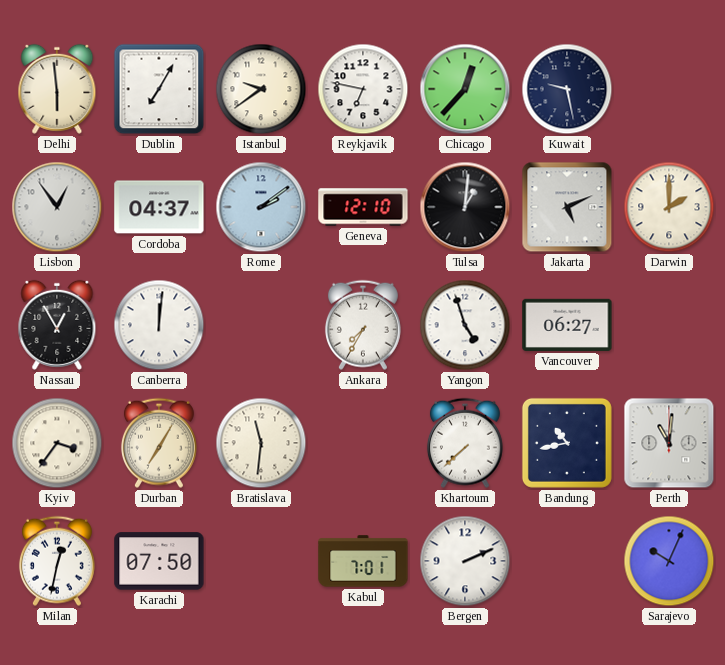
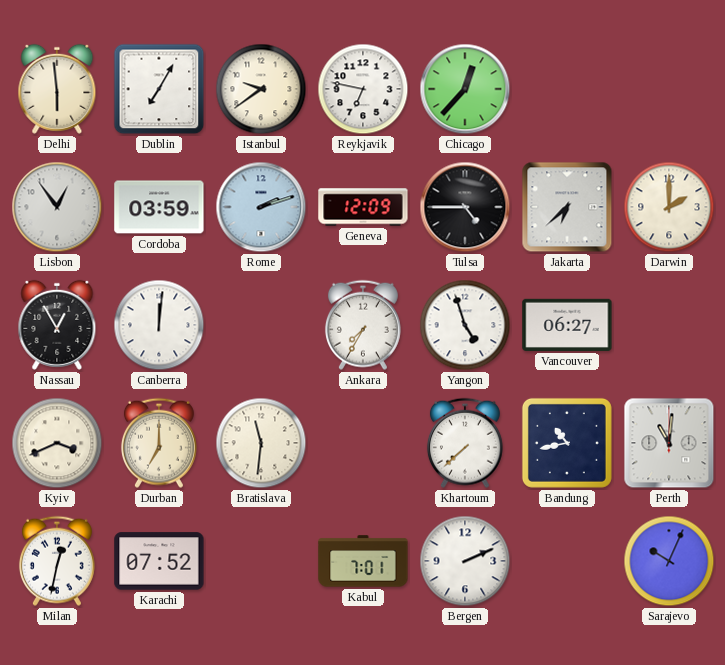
Kuwait: 9:28 -> none
Cordoba: 04:37 -> 03:59
Rome: 2:09 -> 2:12
Geneva: 12:10 -> 12:09
Tulsa: 1:01 -> 4:45
Jakarta: 5:11 -> 6:38
Kyiv: 3:36 -> 3:41
Durban: 7:05 -> 7:00
Karachi: 07:50 -> 07:52
